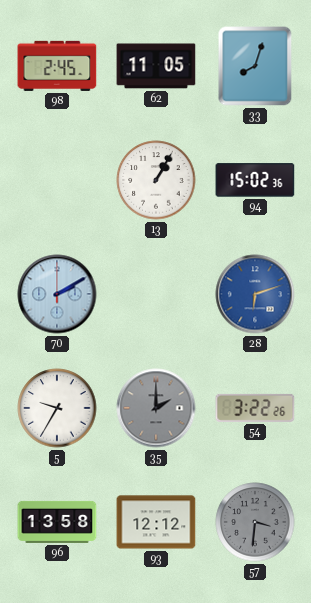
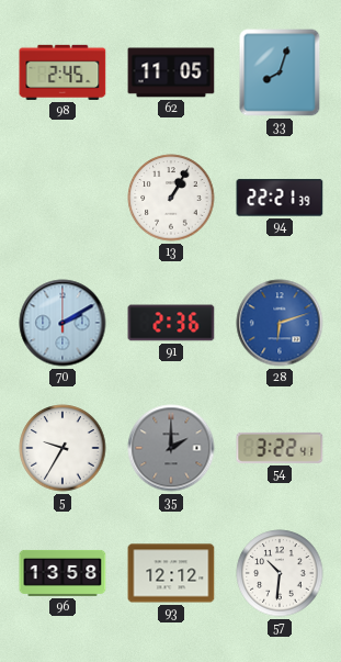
94: 15:02 -> 22:21
91: none -> 2:36
54: 3:22:26 -> 3:22:41
57: 3:31 -> 10:31
57 dial: grey -> white
